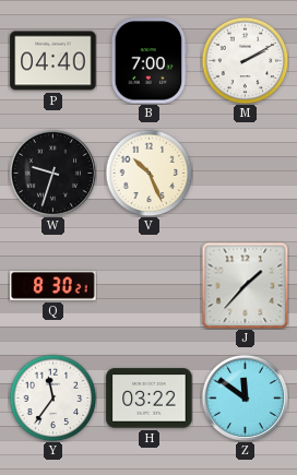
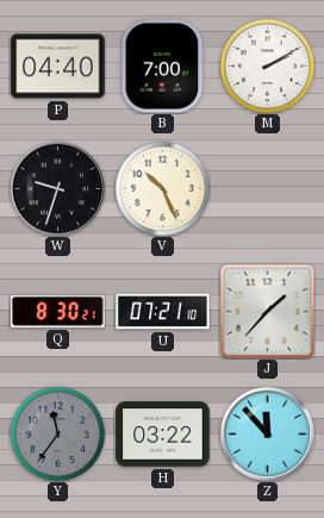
U: none -> 07:21
Y dial: white -> grey
Z: 11:51 -> 11:53
